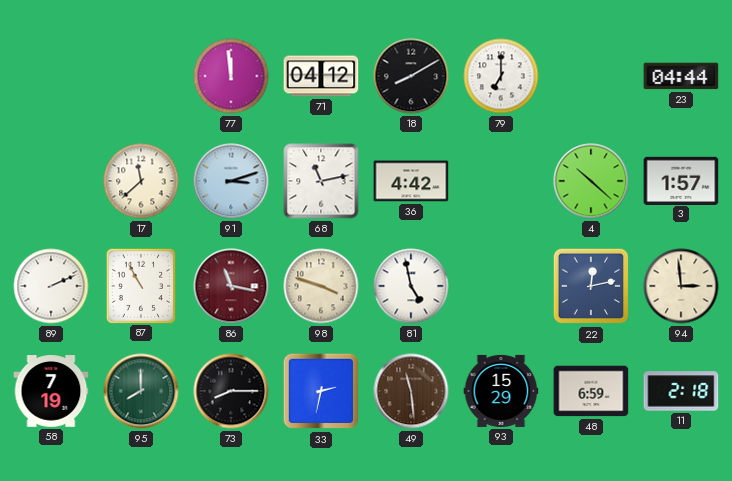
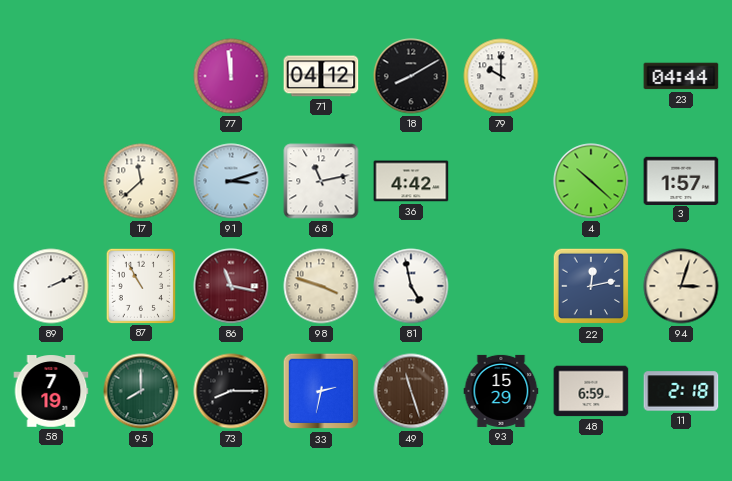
79: 7:00 -> 10:00
94: 2:59 -> 3:03
49: 11:29 -> 11:27
